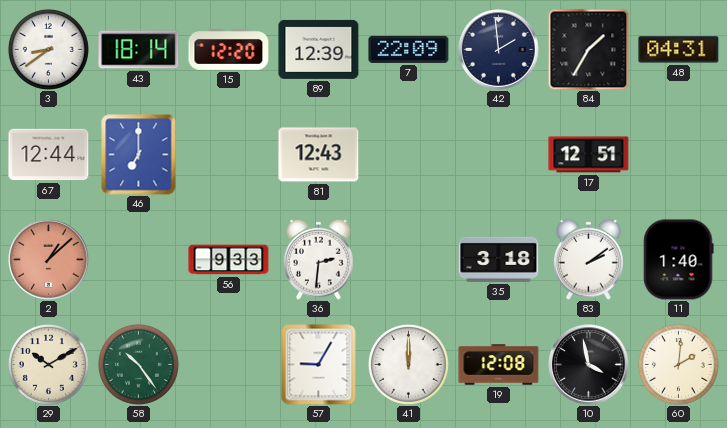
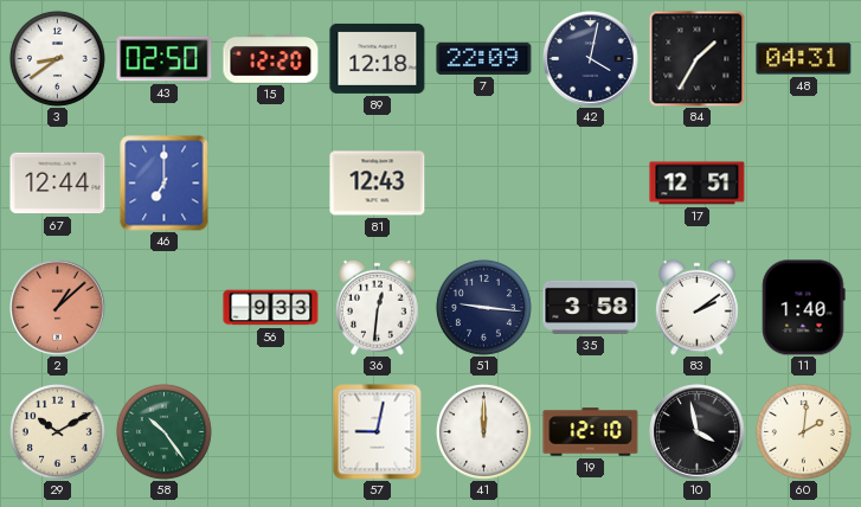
43: 18:14 -> 02:50
89: 12:39 -> 12:18
42: 1:59 -> 4:02
36: 2:31 -> 12:31
51: none -> 9:16
35: 3:18 -> 3:58
57: 9:05 -> 9:02
19: 12:08 -> 12:10
